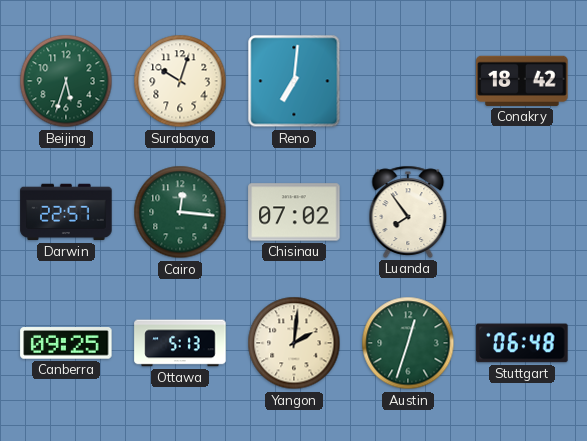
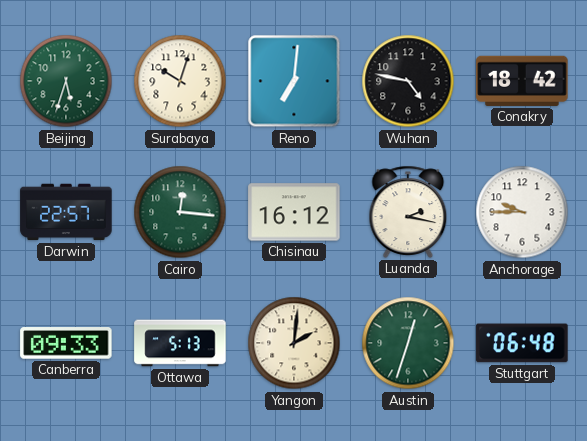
Wuhan: none -> 4:47
Chisinau: 07:02 -> 16:12
Luanda: 7:54 -> 2:17
Anchorage: none -> 9:45
Canberra: 09:25 -> 09:33
